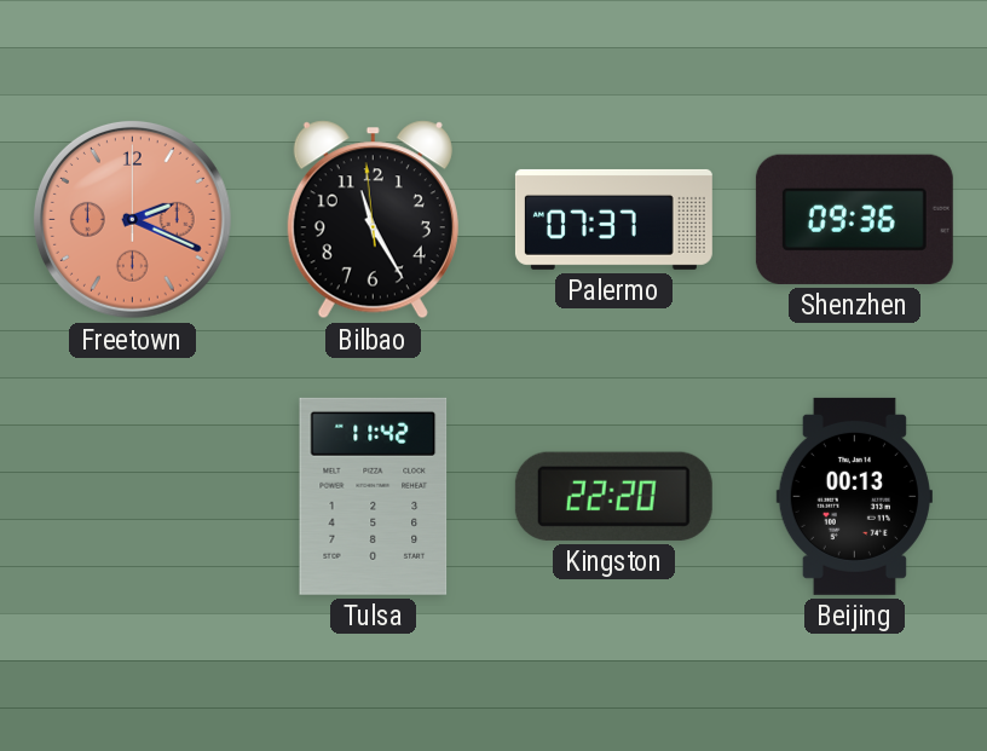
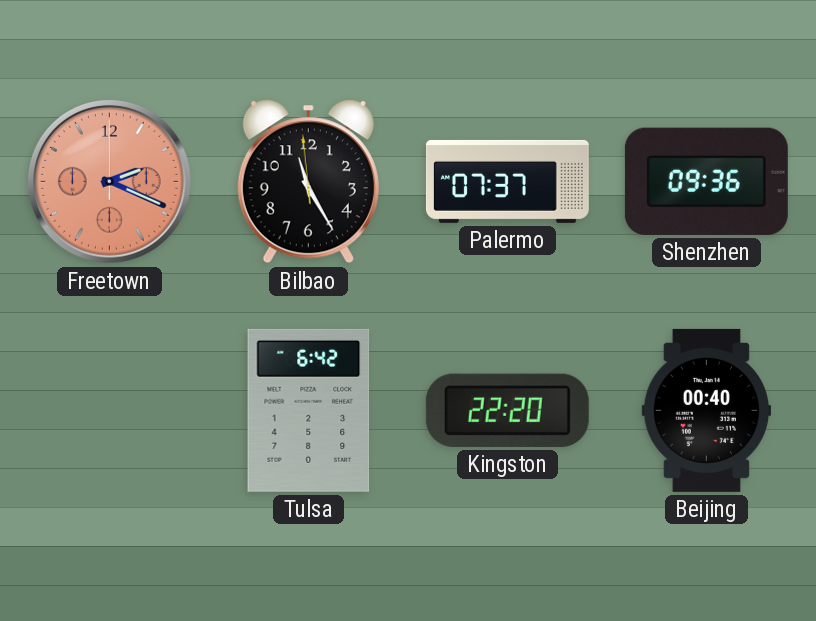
Tulsa: 11:42 -> 6:42
Beijing: 00:13 -> 00:40
